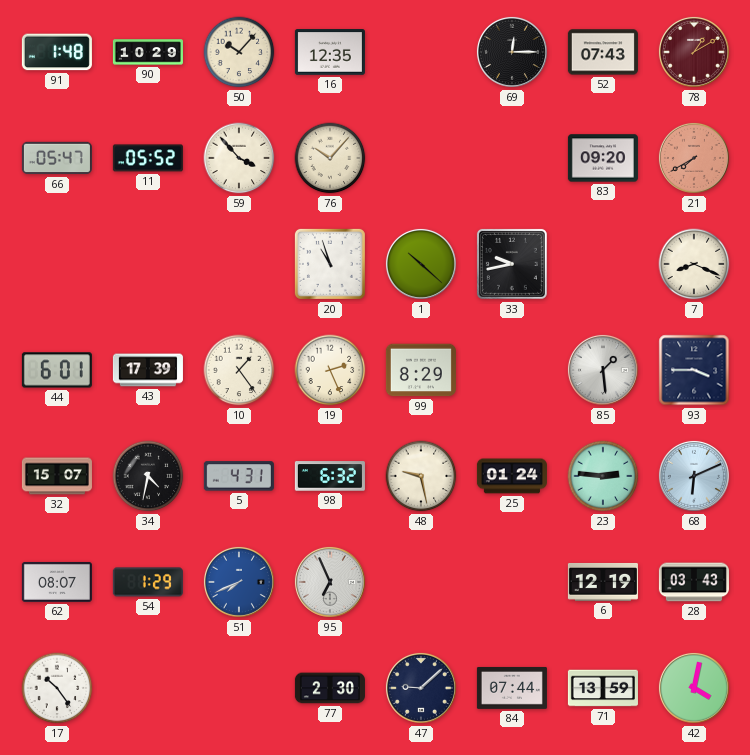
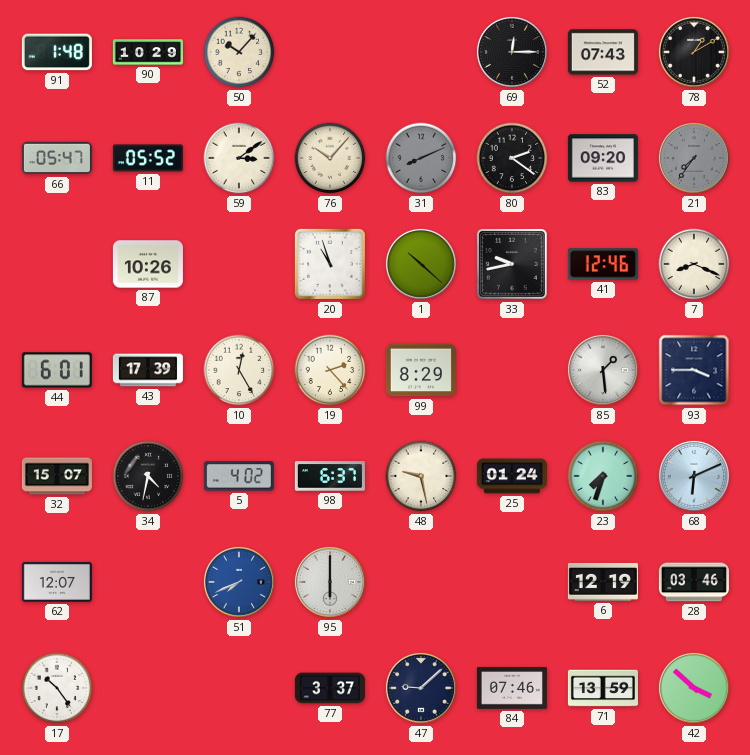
16: 12:35 -> none
78 dial: burgundy -> black
59: 3:53 -> 3:09
31: none -> 8:11
80: none -> 2:21
21: 7:40 -> 7:36
21 dial: salmon -> grey
87: none -> 10:26
41: none -> 12:46
10: 1:24 -> 12:25
19: 2:26 -> 2:23
5: 4:31 -> 4:02
98: 6:32 -> 6:37
23: 2:46 -> 7:33
62: 08:07 -> 12:07
54: 1:29 -> none
95: 6:56 -> 6:00
28: 03:43 -> 03:46
77: 2:30 -> 3:37
84: 07:44 -> 07:46
42: 4:02 -> 3:52
